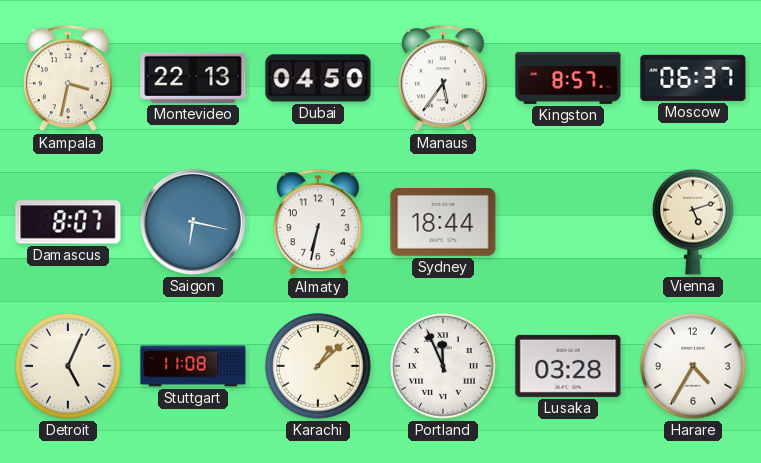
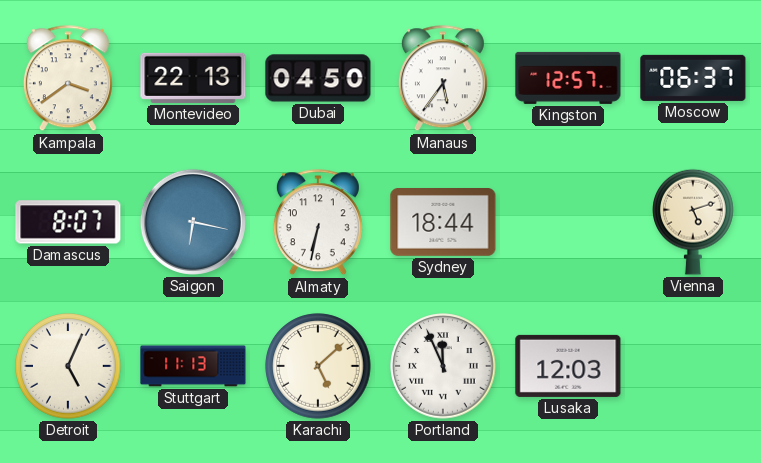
Kampala: 3:32 -> 3:39
Kingston: 8:57 -> 12:57
Stuttgart: 11:08 -> 11:13
Karachi: 1:08 -> 5:08
Lusaka: 03:28 -> 12:03
Harare: 4:35 -> none
